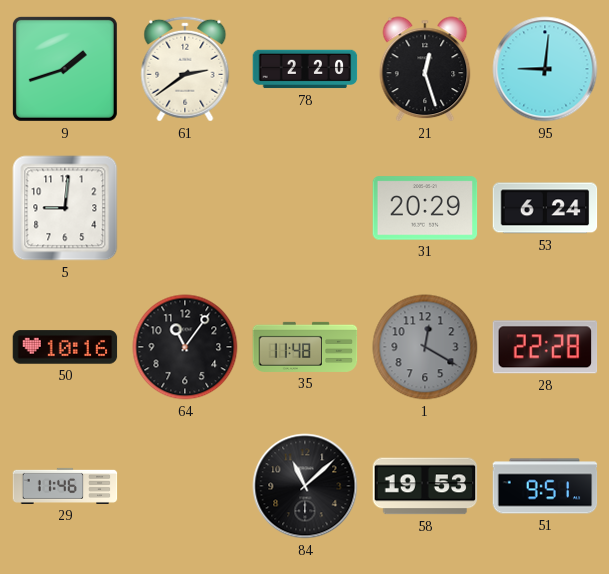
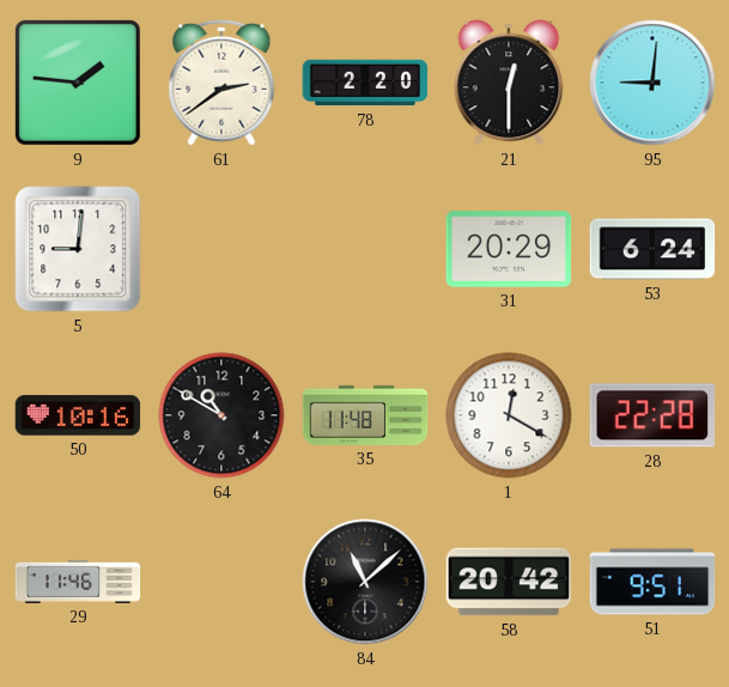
9: 1:42 -> 1:46
21: 12:27 -> 12:30
64: 11:06 -> 10:50
1 dial: grey -> white
58: 19:53 -> 20:42
